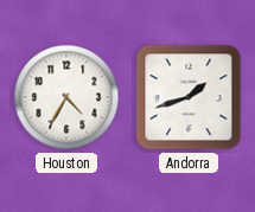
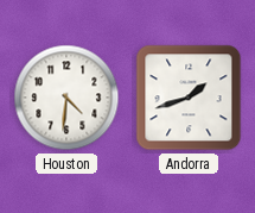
Houston: 4:35 -> 4:31
